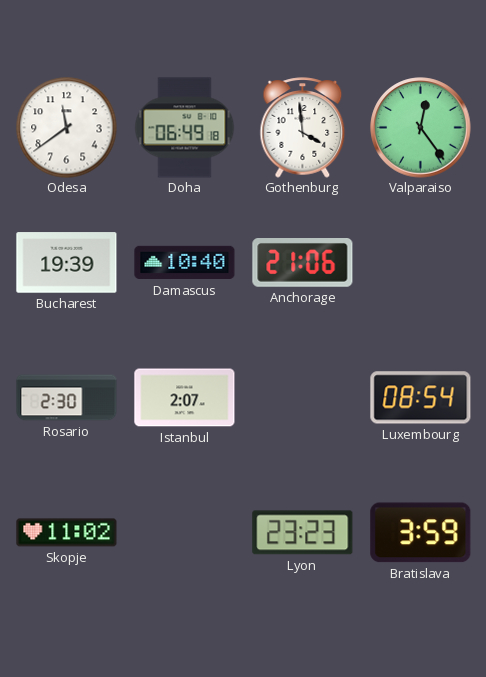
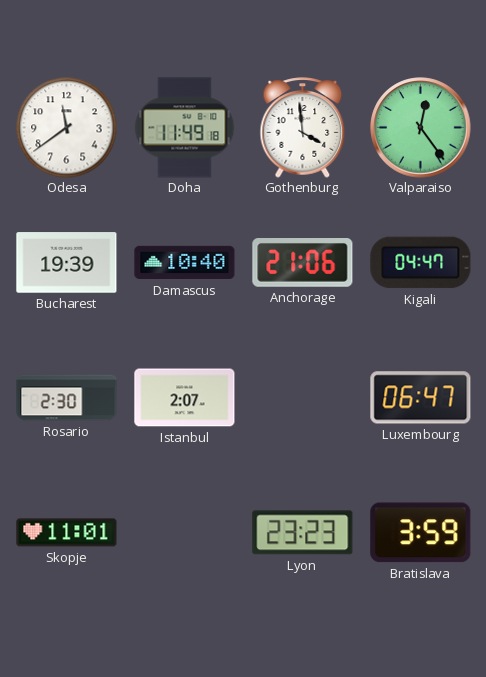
Doha: 06:49 -> 11:49
Kigali: none -> 04:47
Luxembourg: 08:54 -> 06:47
Skopje: 11:02 -> 11:01
